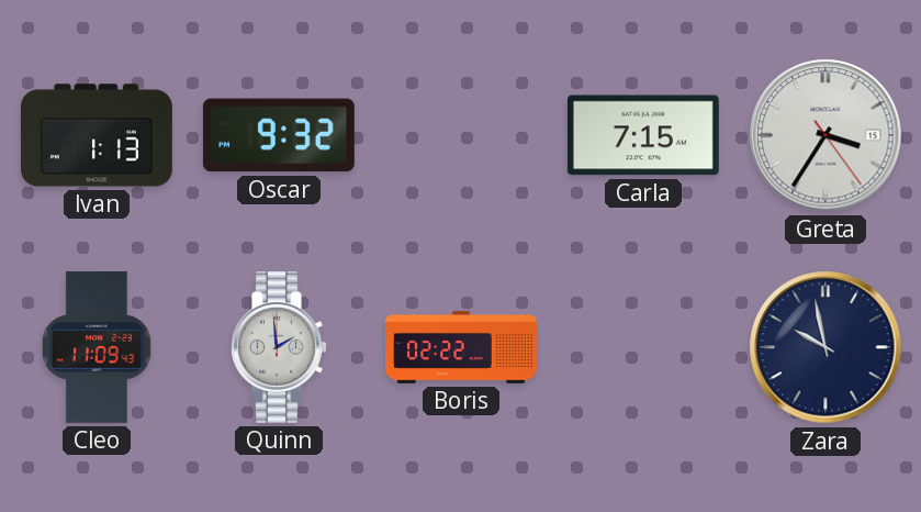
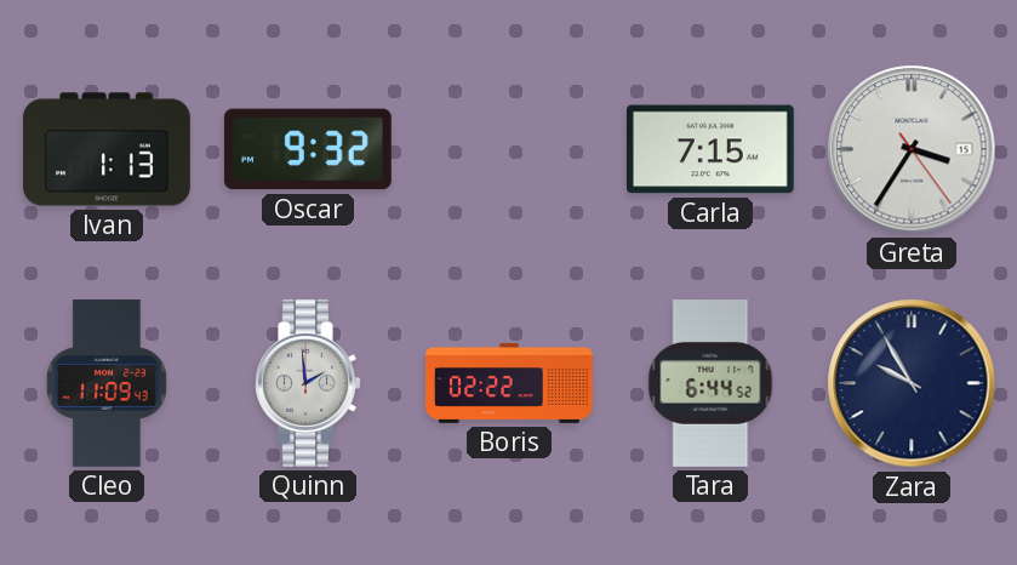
Tara: none -> 6:44
Zara: 9:58 -> 9:55
